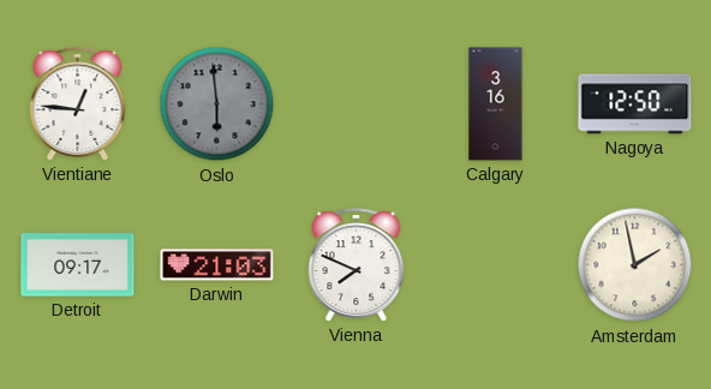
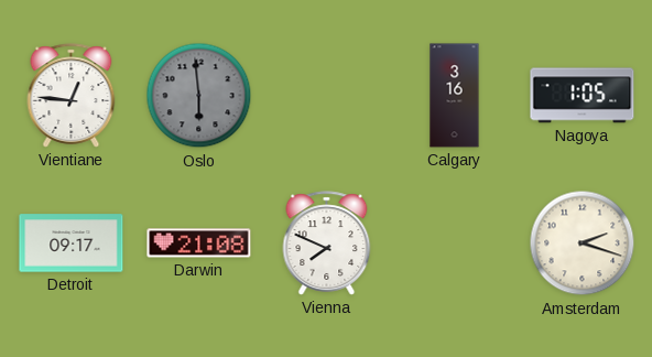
Nagoya: 12:50 -> 1:05
Darwin: 21:03 -> 21:08
Amsterdam: 1:58 -> 2:18
